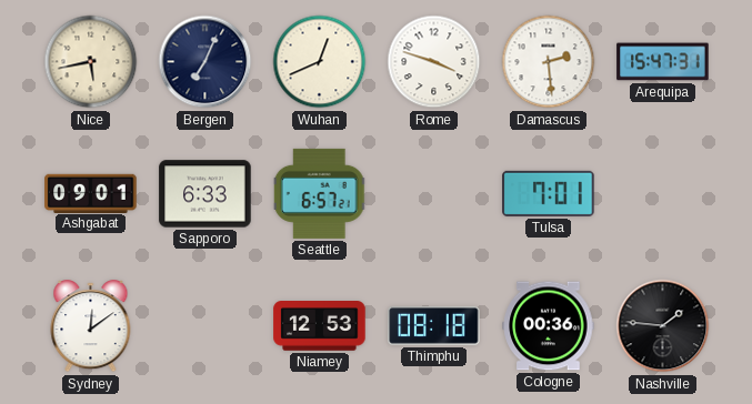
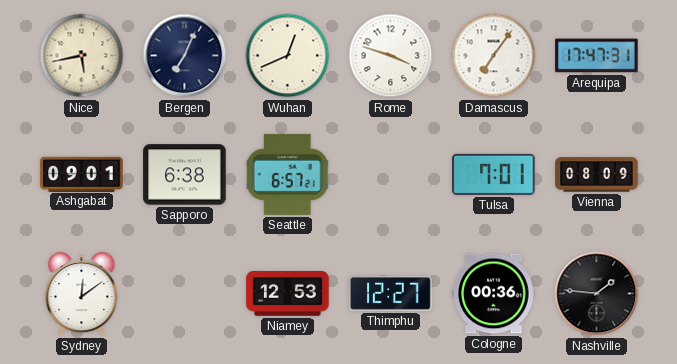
Damascus: 2:29 -> 7:06
Arequipa: 15:47 -> 17:47
Sapporo: 6:33 -> 6:38
Vienna: none -> 08:09
Thimphu: 08:18 -> 12:27
